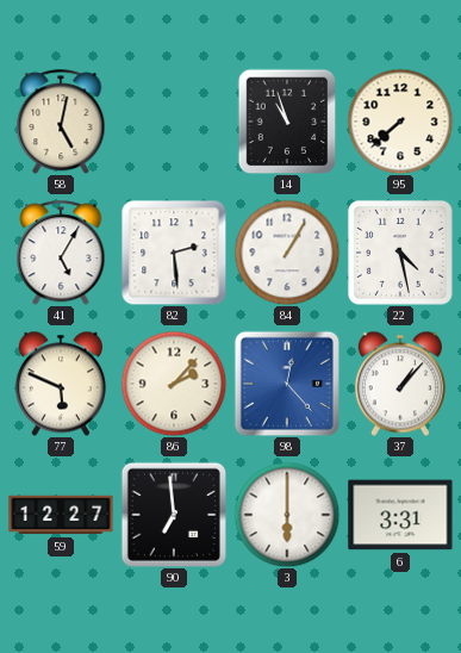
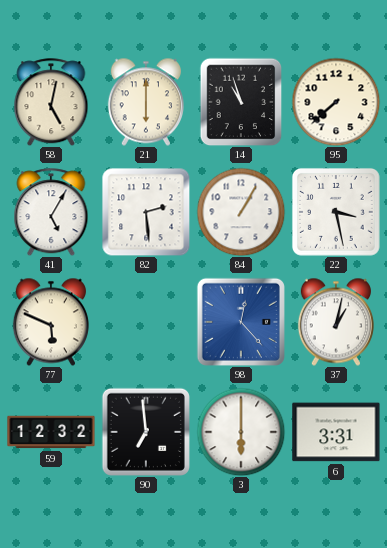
21: none -> 6:00
22: 4:28 -> 3:28
86: 2:07 -> none
37: 1:07 -> 1:02
59: 12:27 -> 12:32
